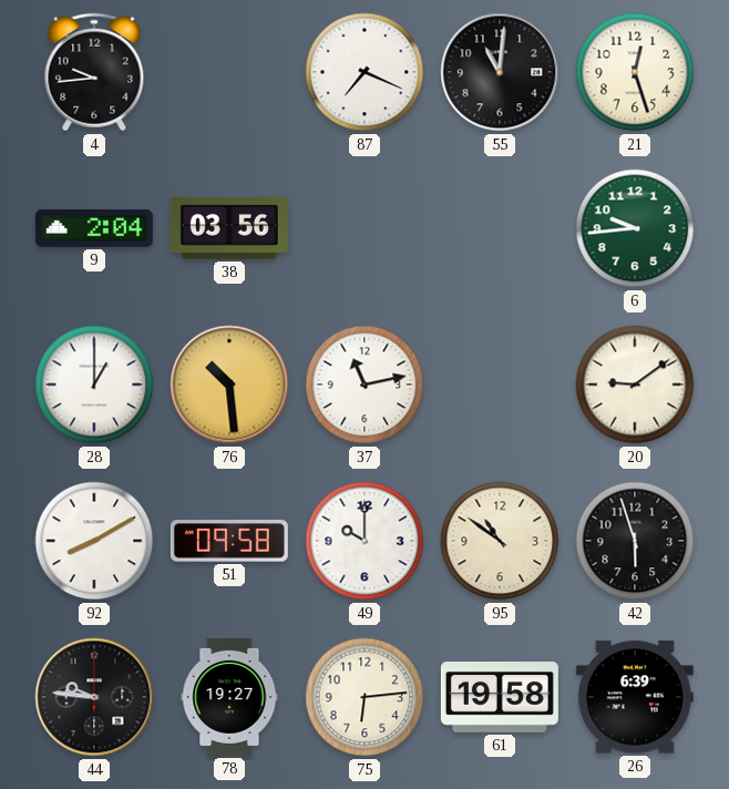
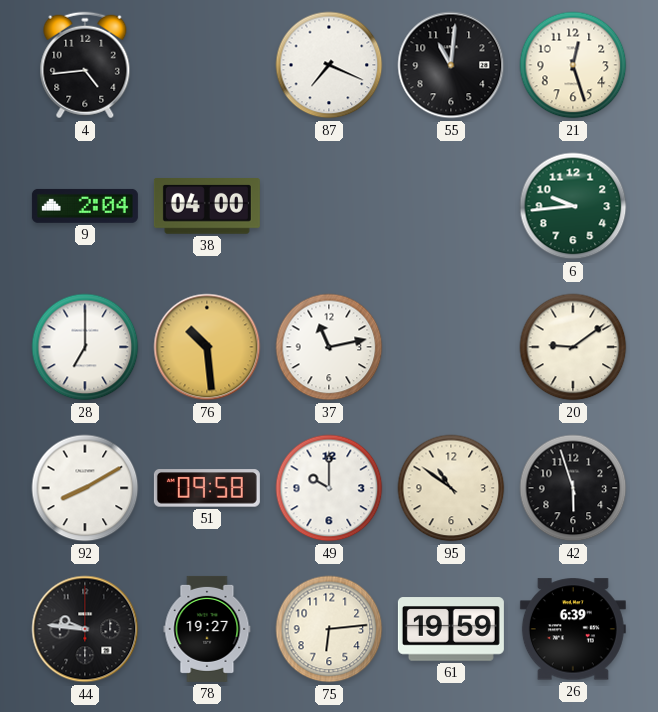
4: 9:44 -> 4:44
38: 03:56 -> 04:00
28: 1:00 -> 7:00
61: 19:58 -> 19:59
